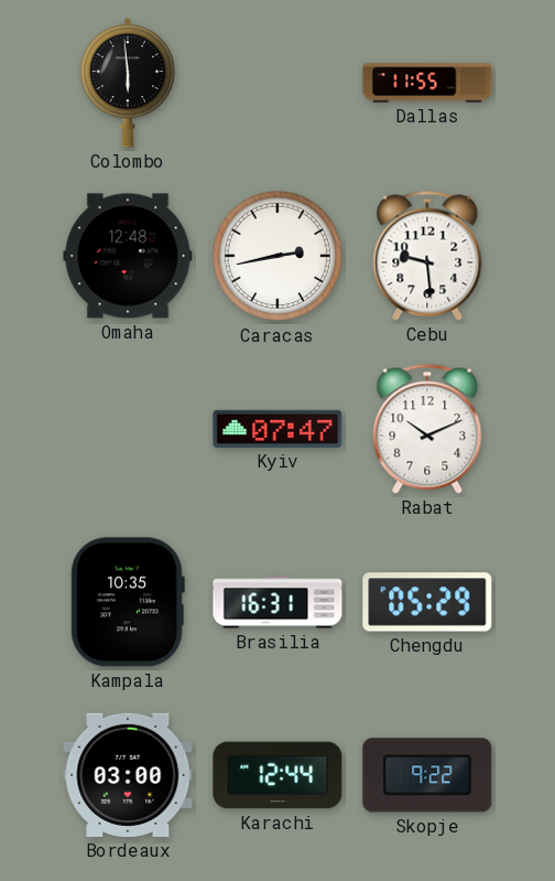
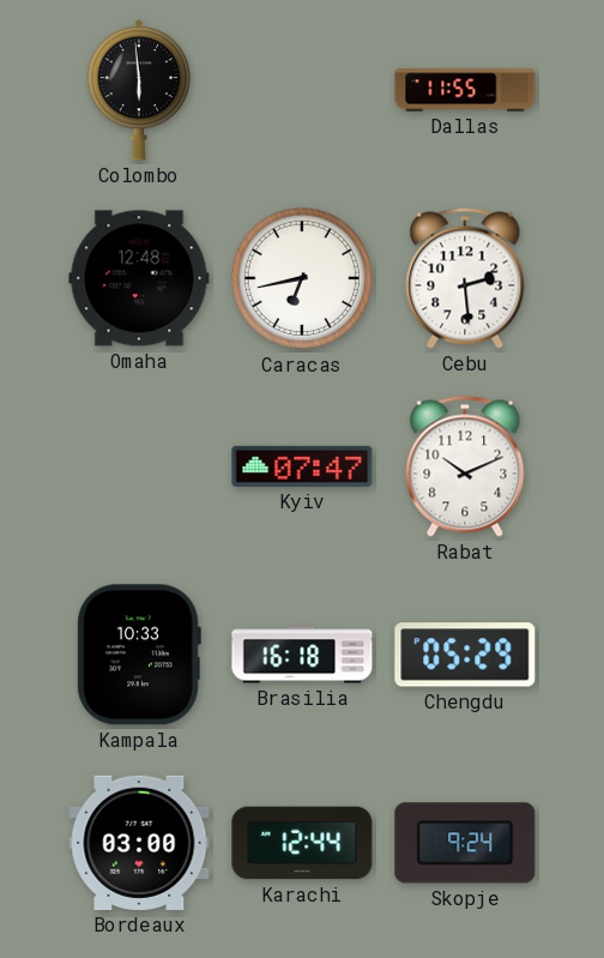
Caracas: 2:43 -> 6:43
Cebu: 9:29 -> 2:29
Kampala: 10:35 -> 10:33
Brasilia: 16:31 -> 16:18
Skopje: 9:22 -> 9:24
